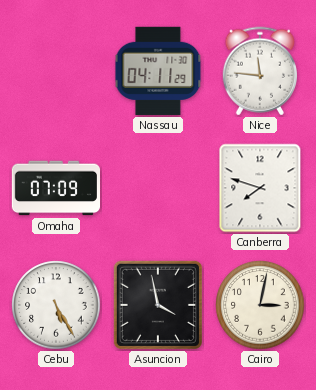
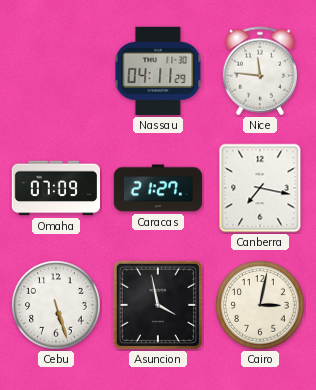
Caracas: none -> 21:27
Canberra: 7:48 -> 7:17
Cebu: 5:25 -> 5:27
